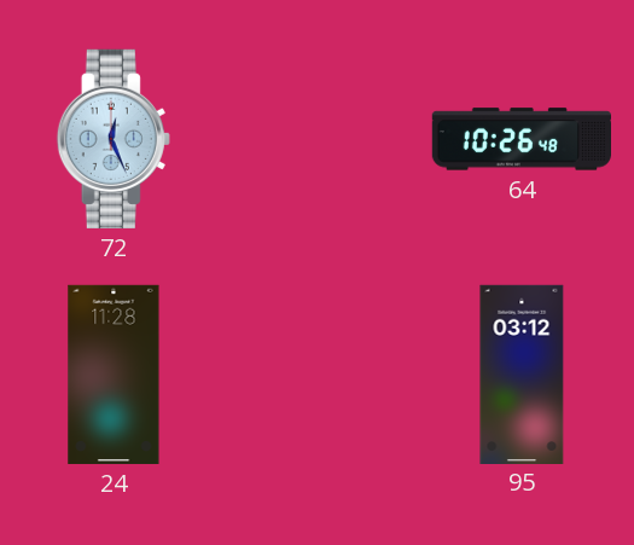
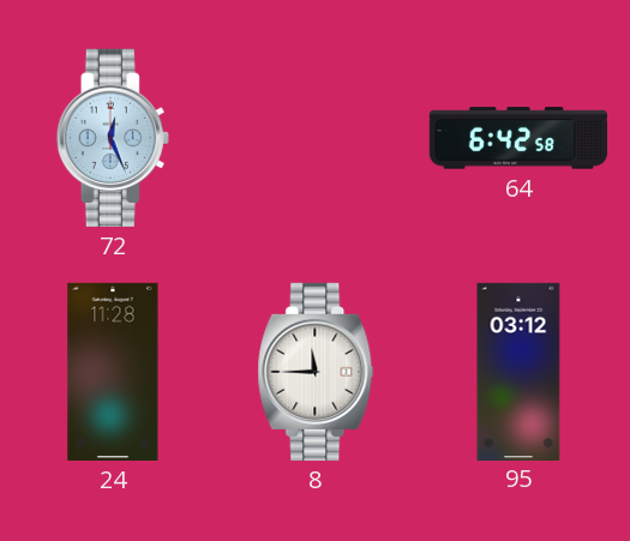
64: 10:26 -> 6:42
8: none -> 11:45
